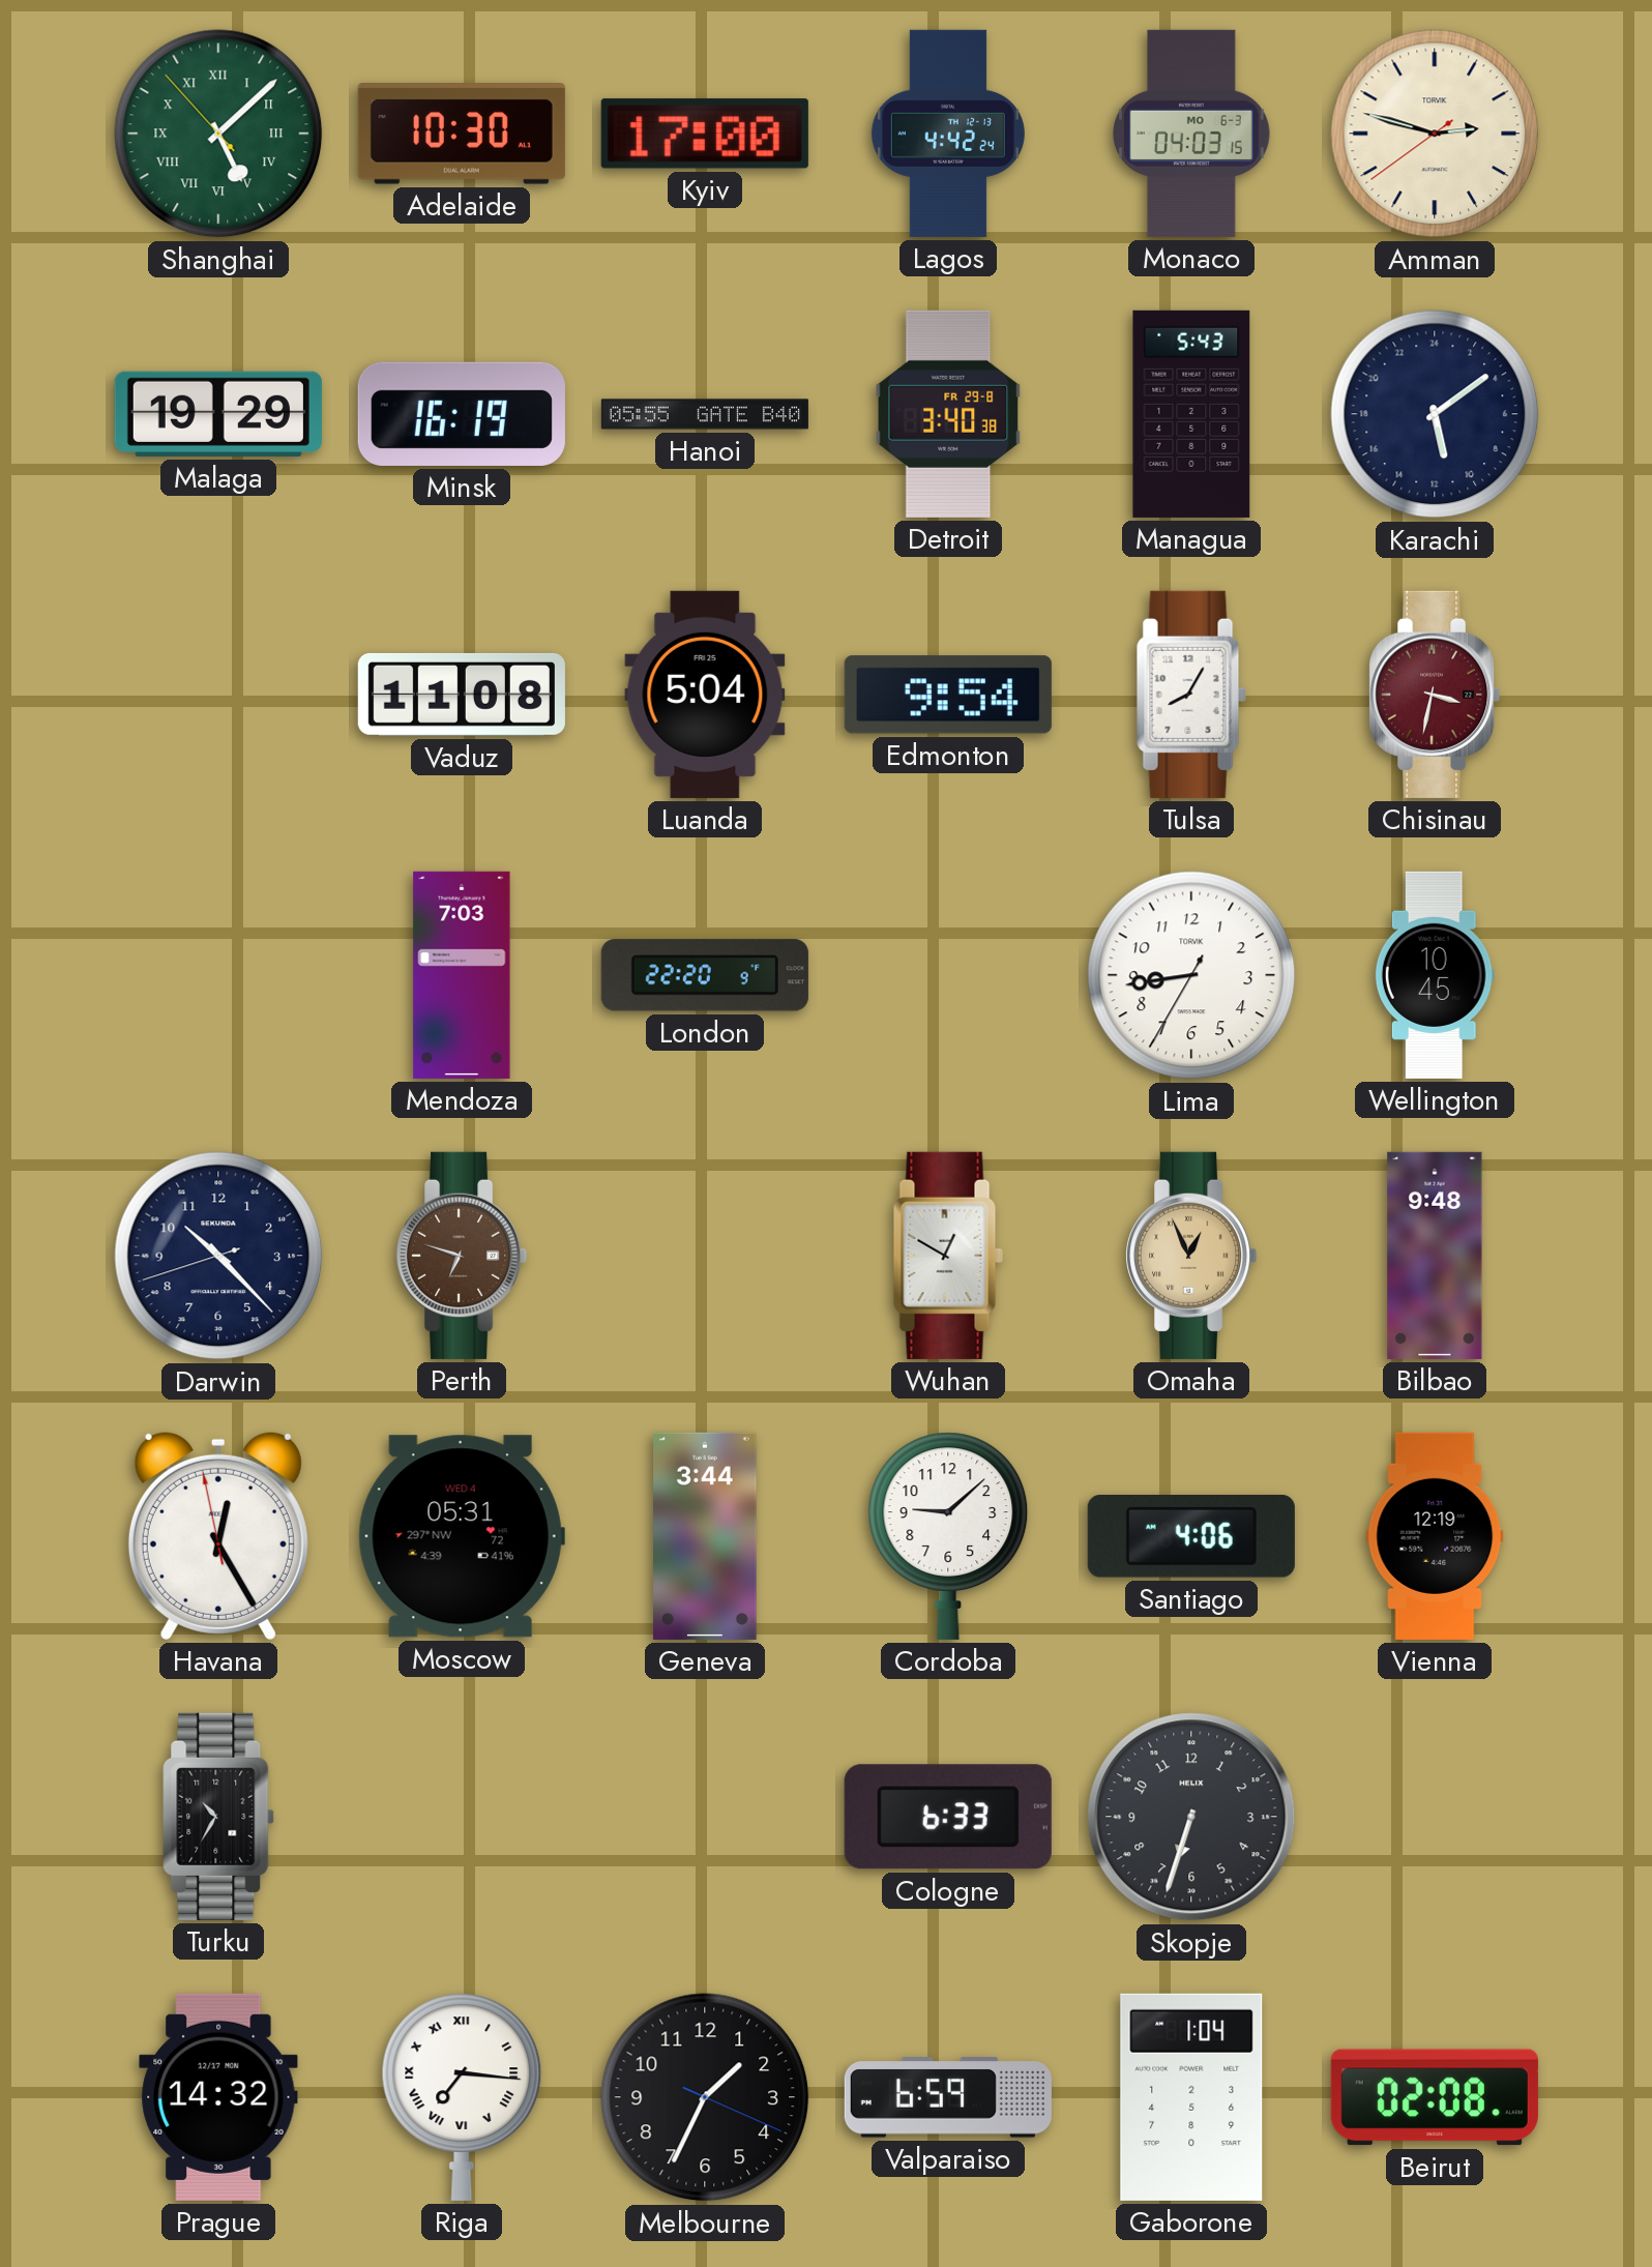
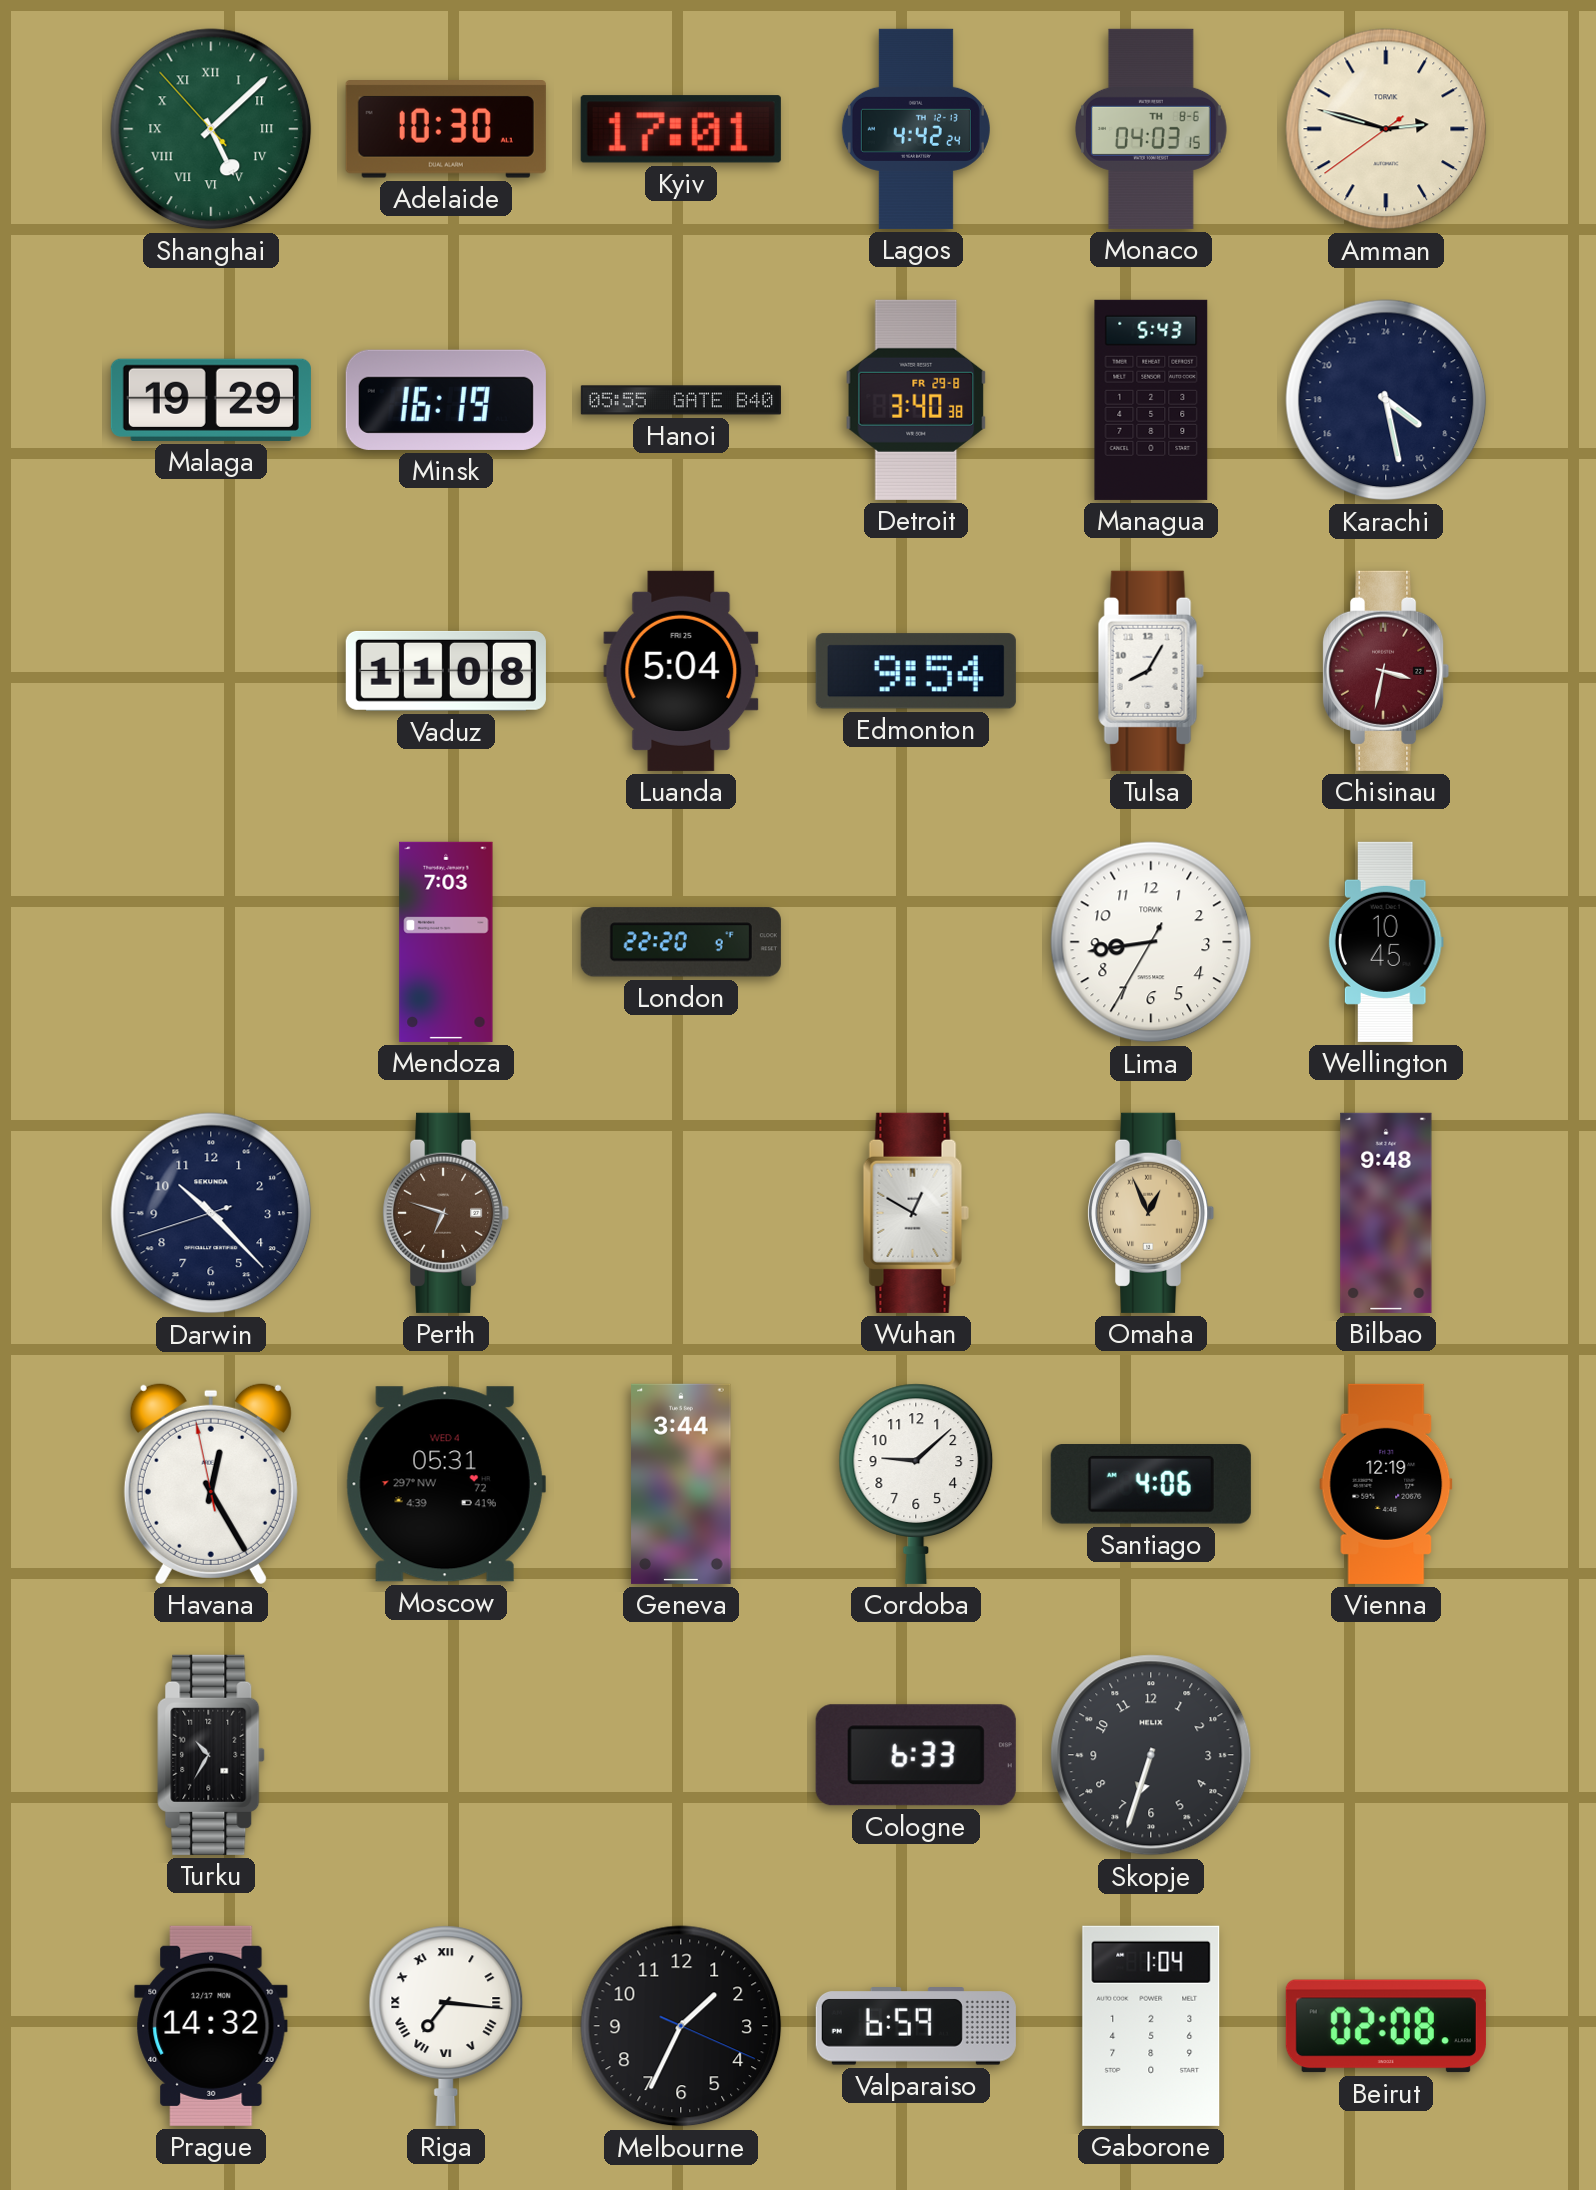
Kyiv: 17:00 -> 17:01
Monaco date: MO 6-3 -> TH 8-6
Karachi: 11:09 -> 8:28
